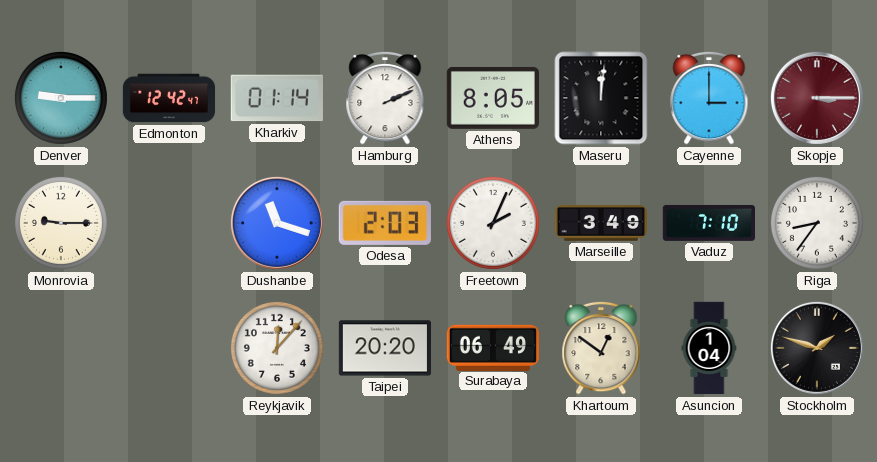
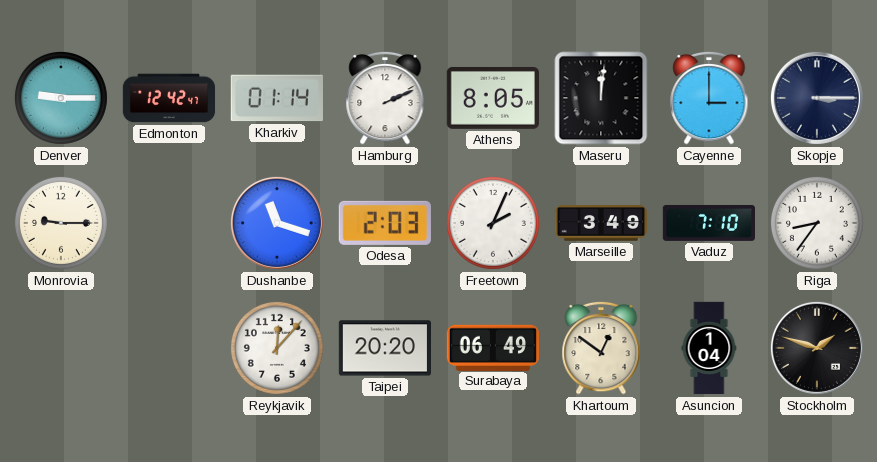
Skopje dial: burgundy -> navy
